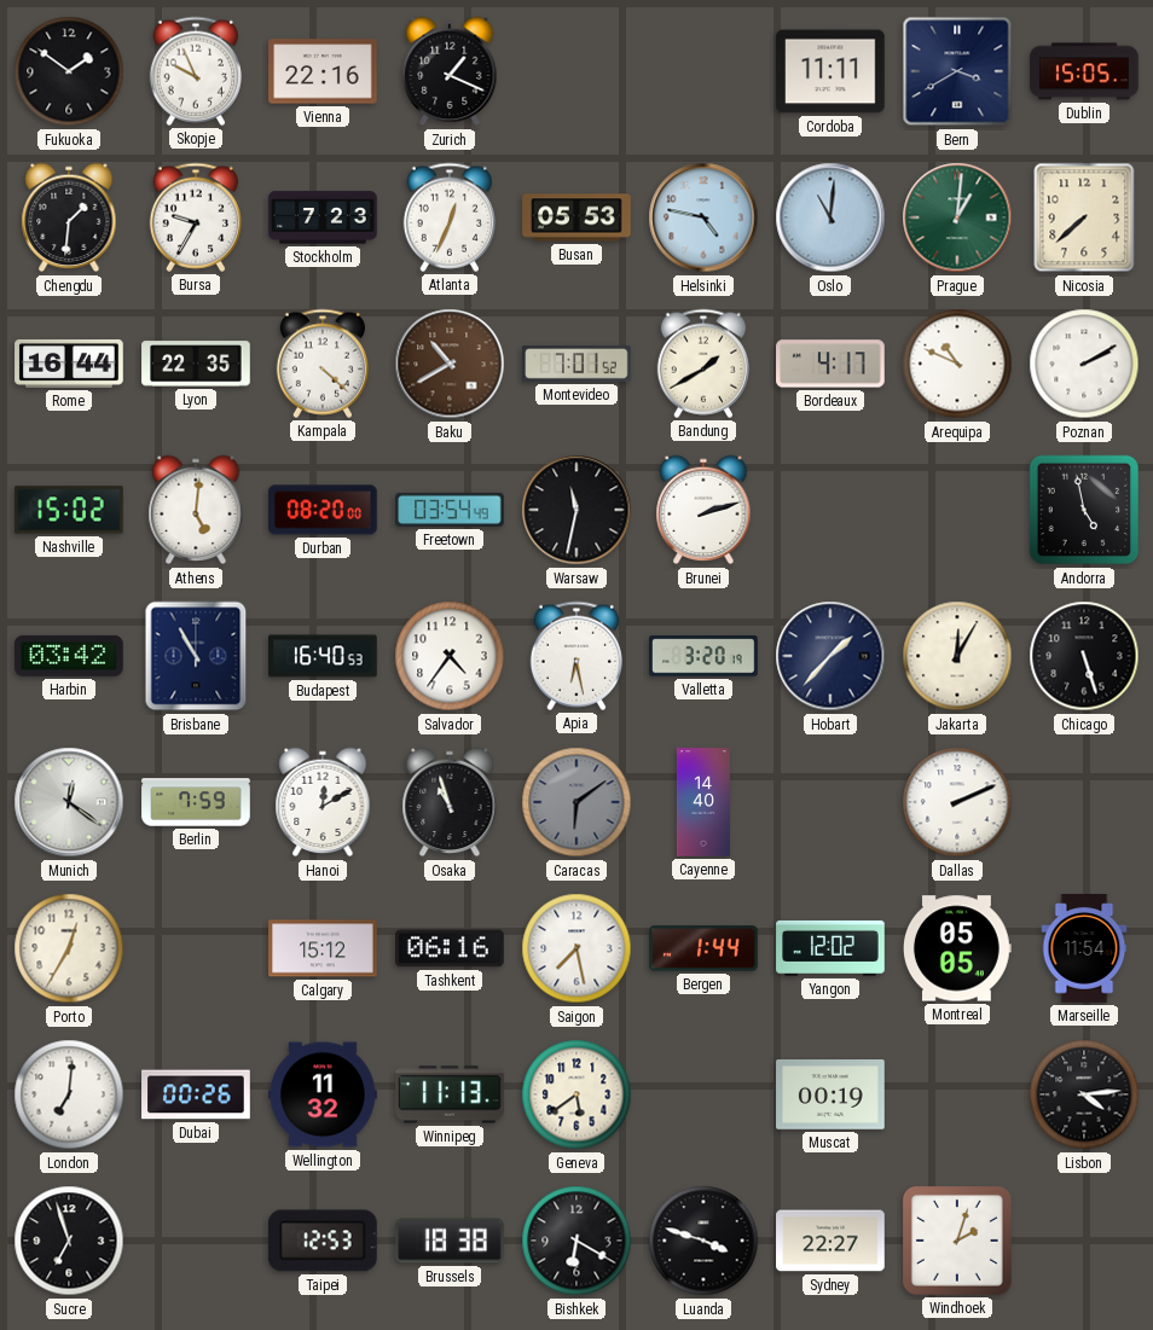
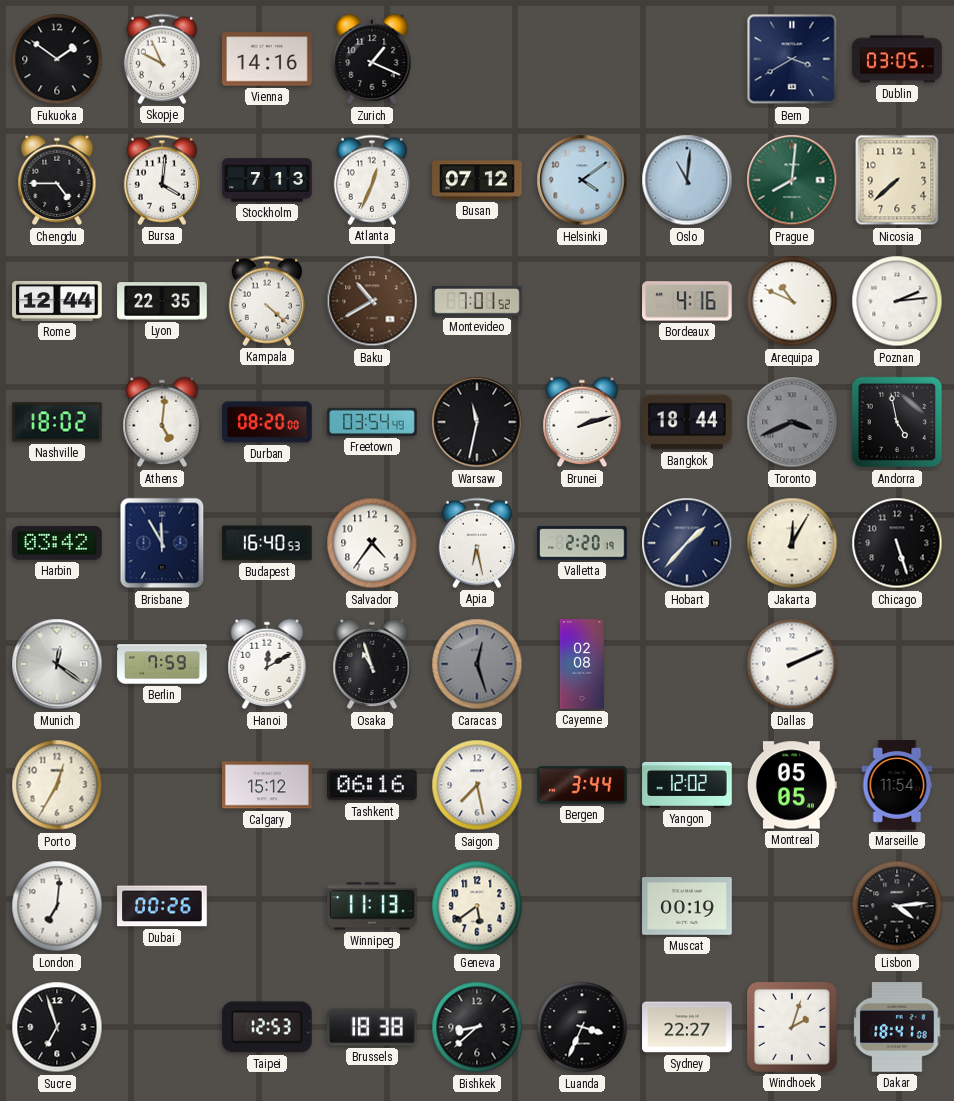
Vienna: 22:16 -> 14:16
Cordoba: 11:11 -> none
Dublin: 15:05 -> 03:05
Chengdu: 1:31 -> 4:45
Bursa: 9:35 -> 4:01
Stockholm: 7:23 -> 7:13
Busan: 05:53 -> 07:12
Helsinki: 4:47 -> 4:09
Prague: 1:01 -> 8:01
Rome: 16:44 -> 12:44
Bandung: 1:40 -> none
Bordeaux: 4:17 -> 4:16
Poznan: 2:10 -> 2:14
Nashville: 15:02 -> 18:02
Bangkok: none -> 18:44
Toronto: none -> 3:41
Brisbane: 10:55 -> 11:55
Valletta: 3:20 -> 2:20
Caracas: 6:09 -> 12:27
Cayenne: 14:40 -> 02:08
Bergen: 1:44 -> 3:44
Wellington: 11:32 -> none
Bishkek: 6:20 -> 8:38
Luanda: 3:48 -> 3:34
Dakar: none -> 18:41
